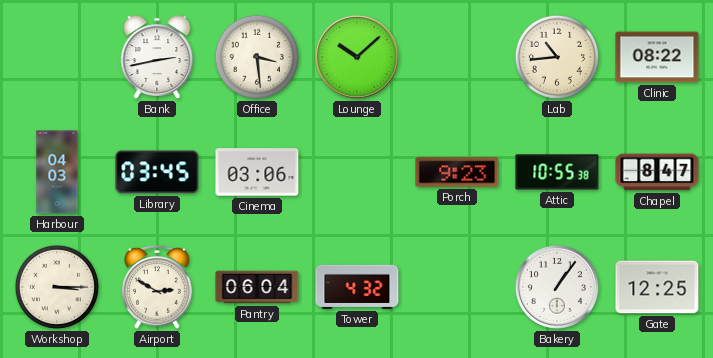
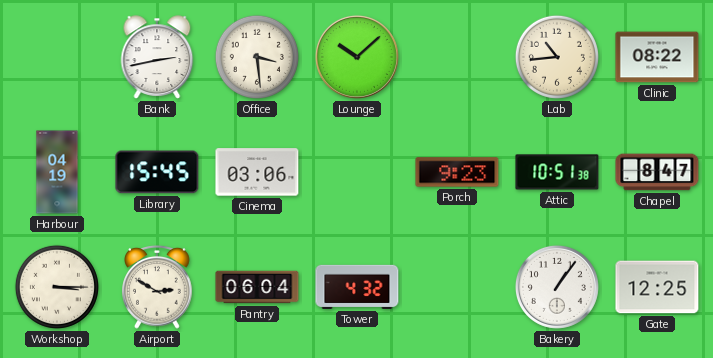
Harbour: 04:03 -> 04:19
Library: 03:45 -> 15:45
Attic: 10:55 -> 10:51
